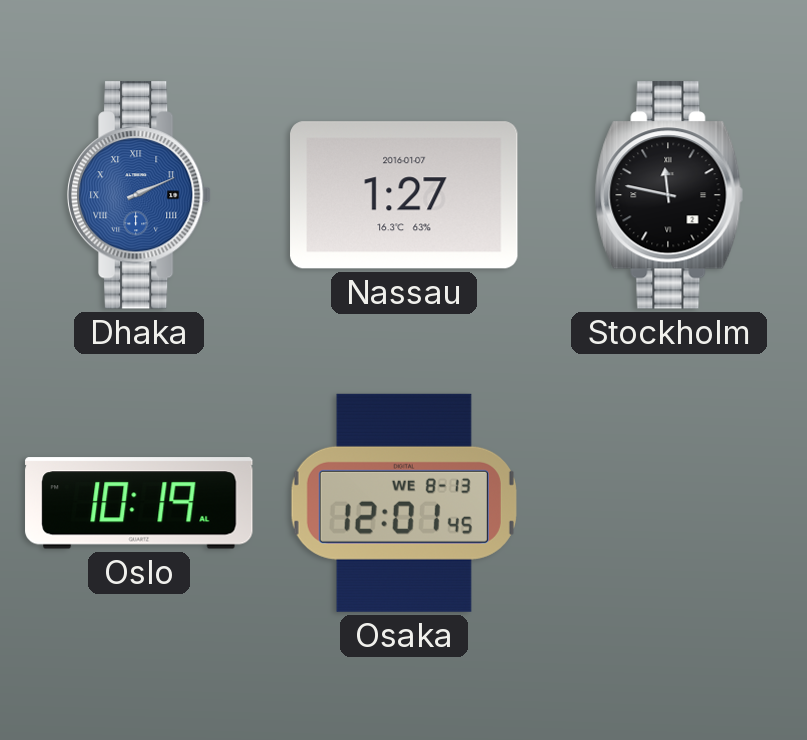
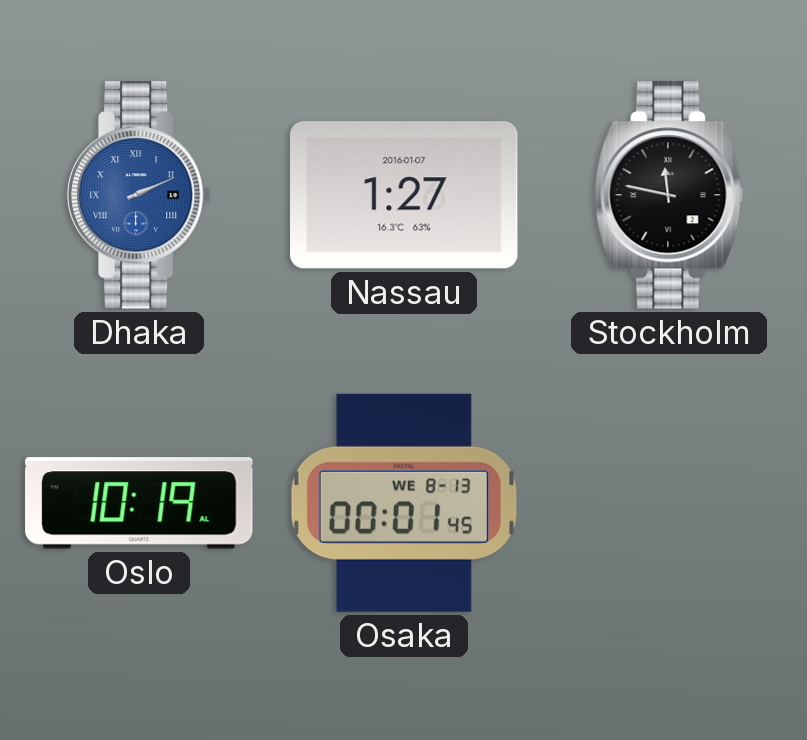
Osaka: 12:01 -> 00:01
